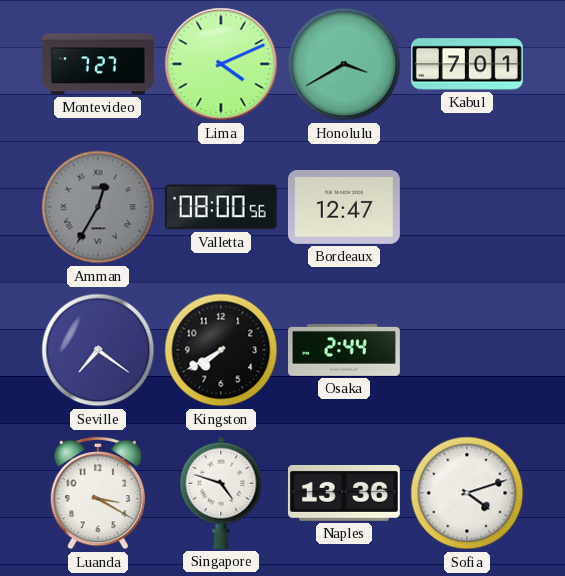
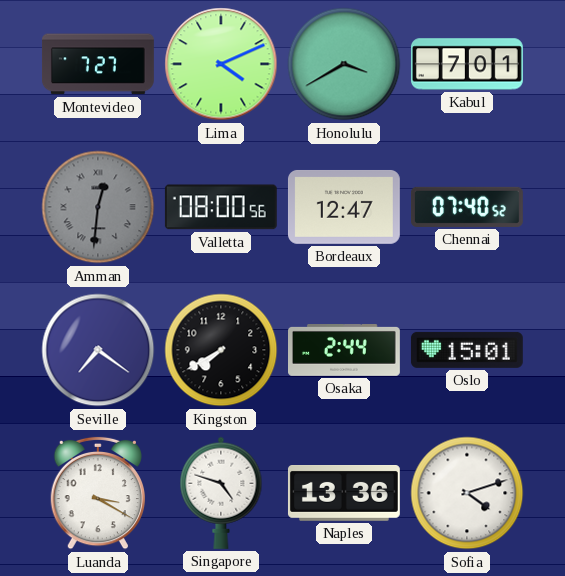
Amman: 12:35 -> 12:31
Chennai: none -> 07:40
Oslo: none -> 15:01
